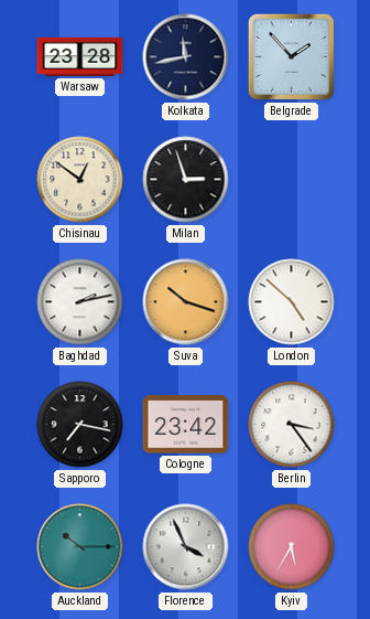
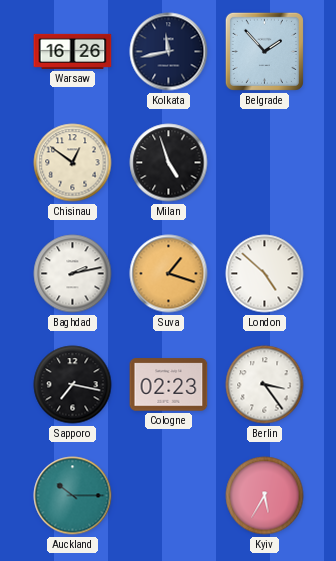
Warsaw: 23:28 -> 16:26
Milan: 2:57 -> 4:57
Suva: 10:18 -> 1:18
Cologne: 23:42 -> 02:23
Florence: 3:56 -> none
